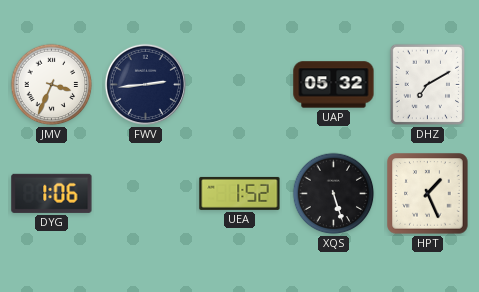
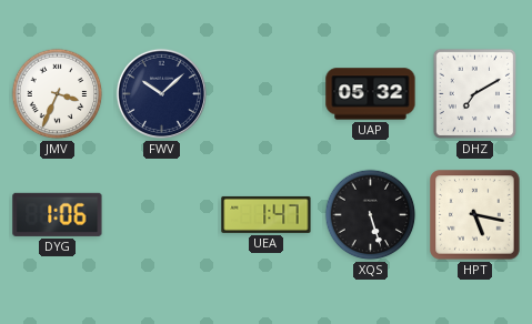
FWV: 2:44 -> 10:08
UEA: 1:52 -> 1:47
HPT: 1:26 -> 5:17
